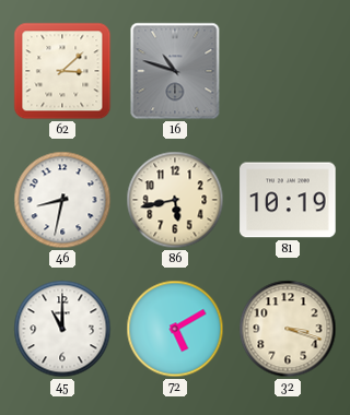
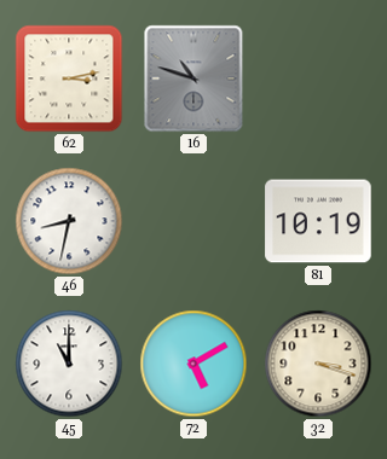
62: 3:08 -> 3:13
86: 5:43 -> none
